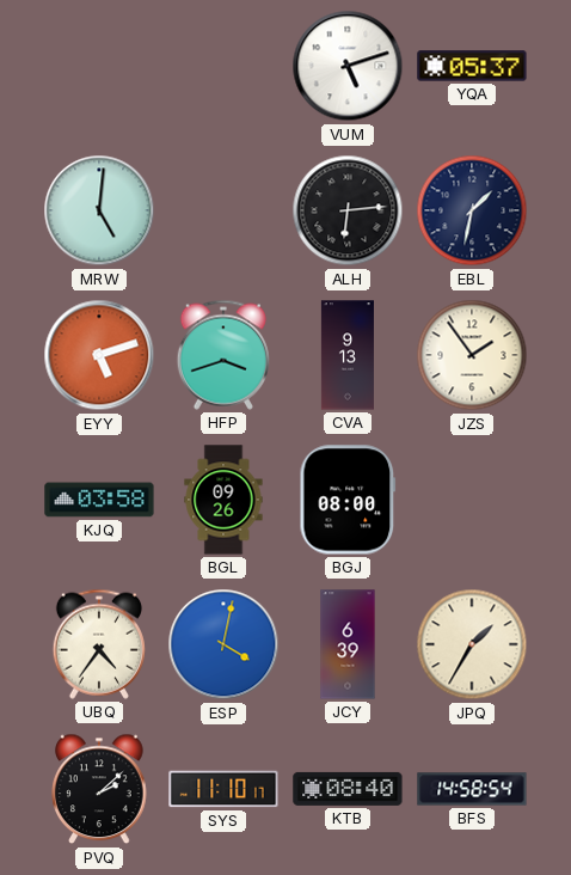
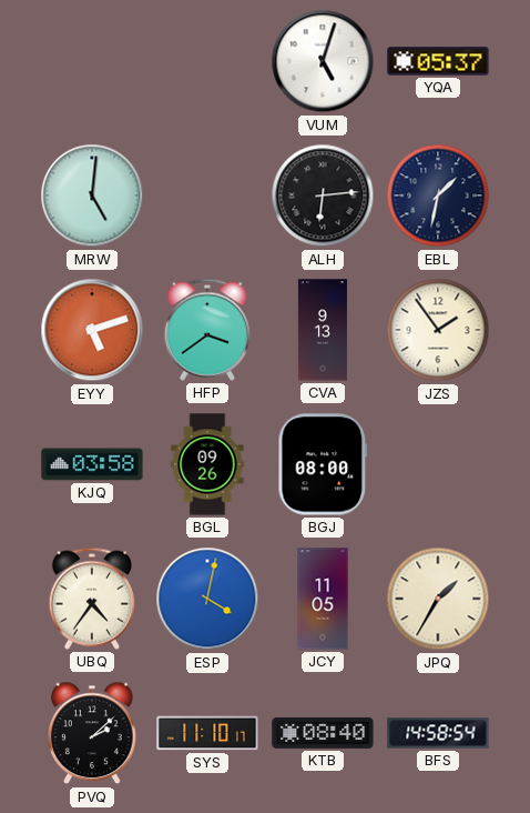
VUM: 5:12 -> 5:03
HFP: 3:42 -> 3:39
JCY: 6:39 -> 11:05
